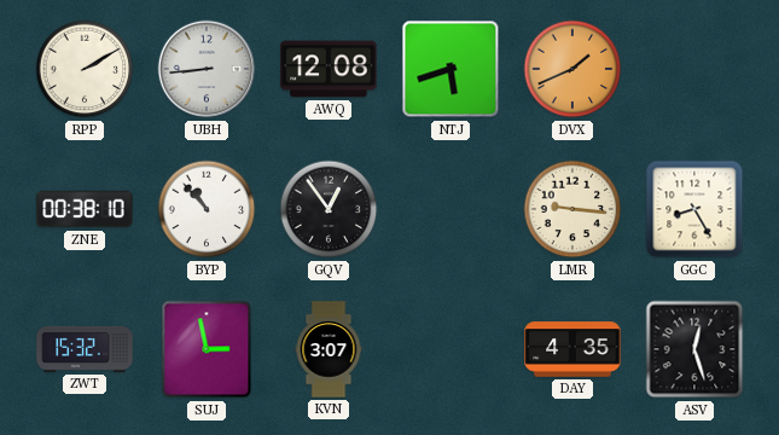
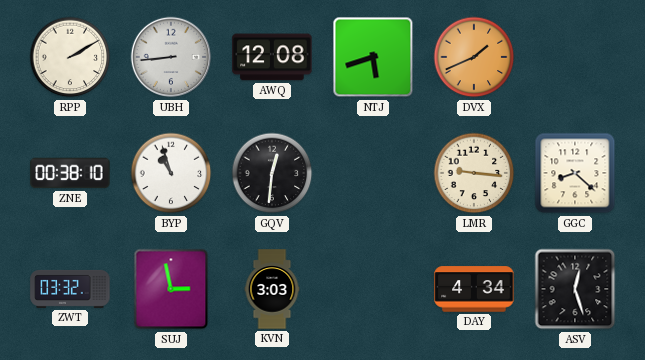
BYP: 10:53 -> 10:57
GQV: 12:54 -> 12:31
GGC: 8:25 -> 8:22
ZWT: 15:32 -> 03:32
KVN: 3:07 -> 3:03
DAY: 4:35 -> 4:34
